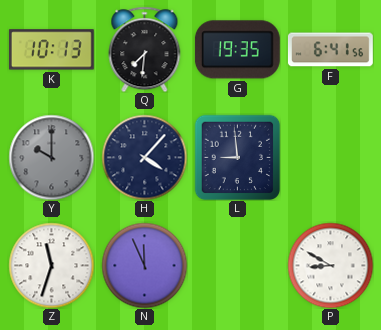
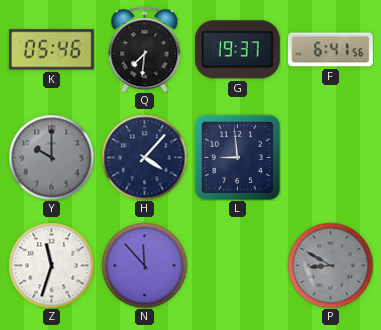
K: 10:13 -> 05:46
G: 19:35 -> 19:37
N: 11:56 -> 11:53
P dial: white -> grey
